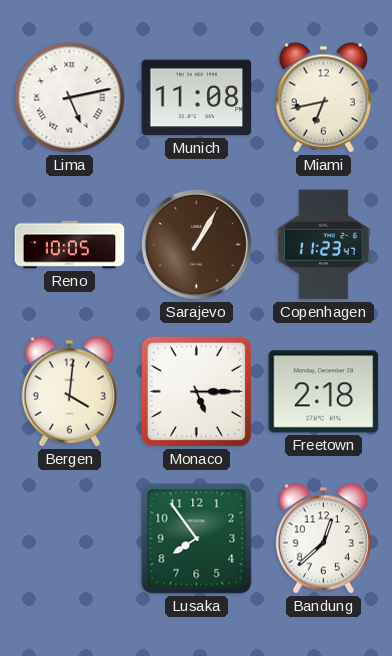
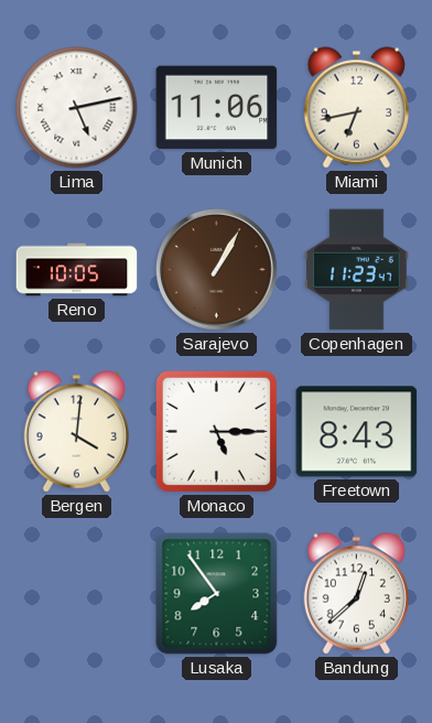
Munich: 11:08 -> 11:06
Freetown: 2:18 -> 8:43
